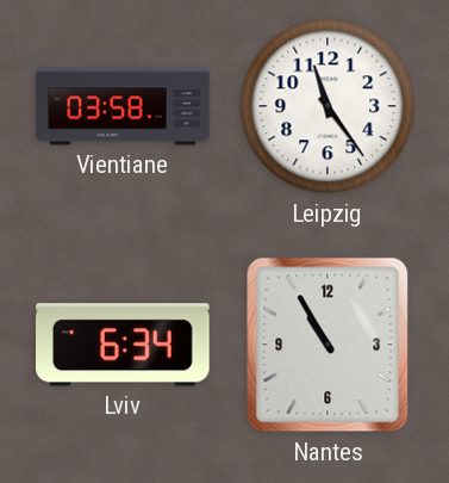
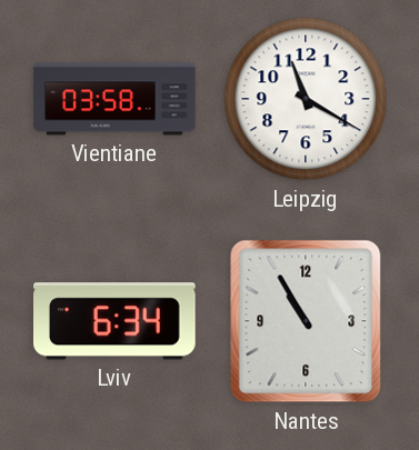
Leipzig: 11:24 -> 11:20
